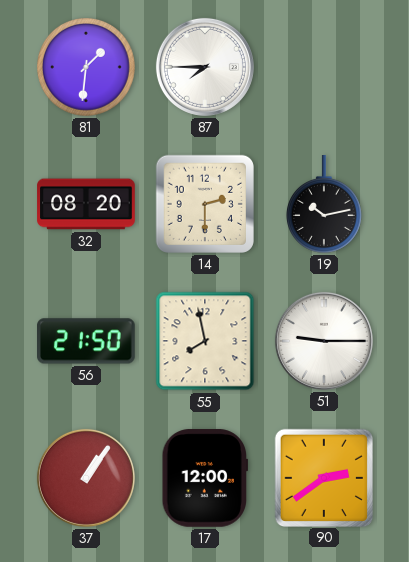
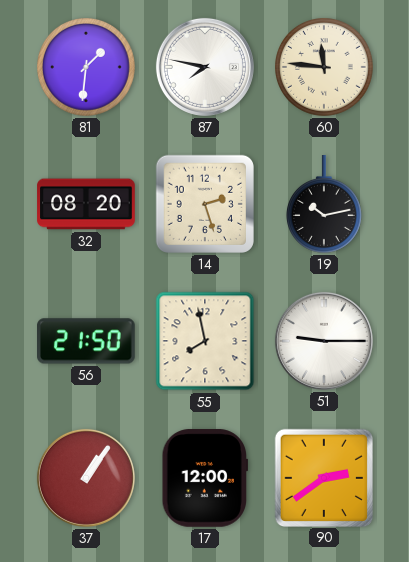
87: 7:45 -> 7:47
60: none -> 11:46
14: 2:30 -> 2:27
